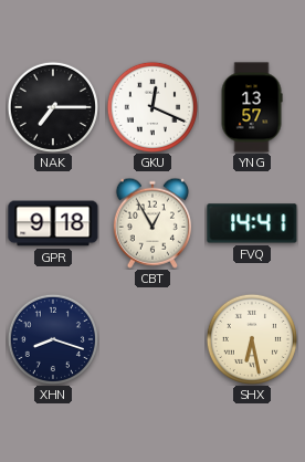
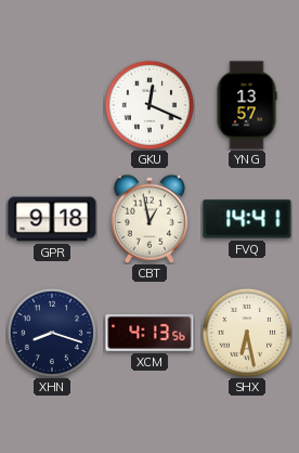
NAK: 7:15 -> none
CBT: 12:55 -> 12:58
XCM: none -> 4:13
